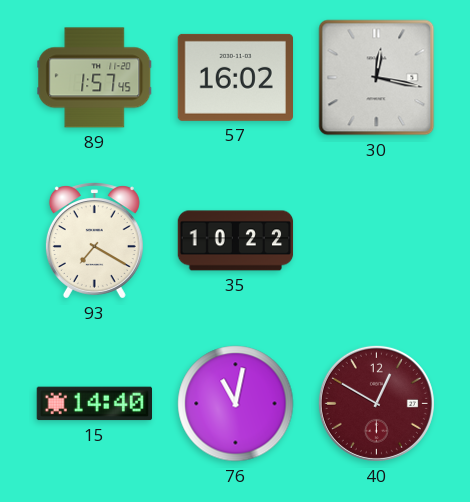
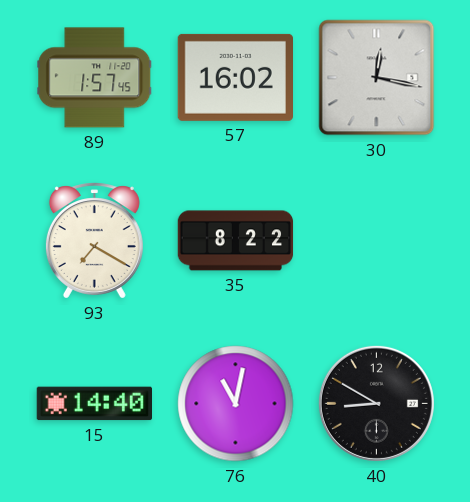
35: 10:22 -> 8:22
40: 12:50 -> 8:50
40 dial: burgundy -> black
